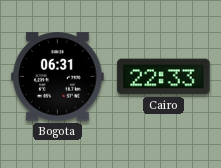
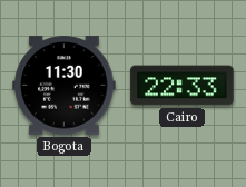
Bogota: 06:31 -> 11:30
